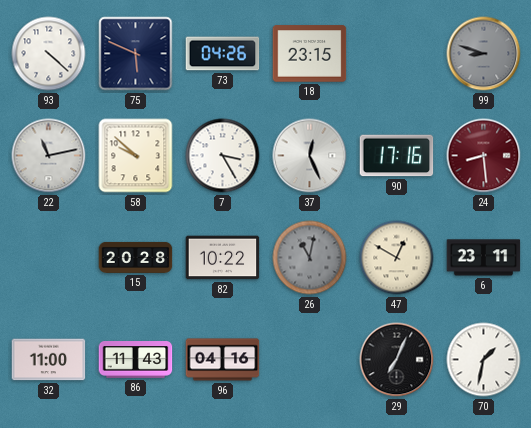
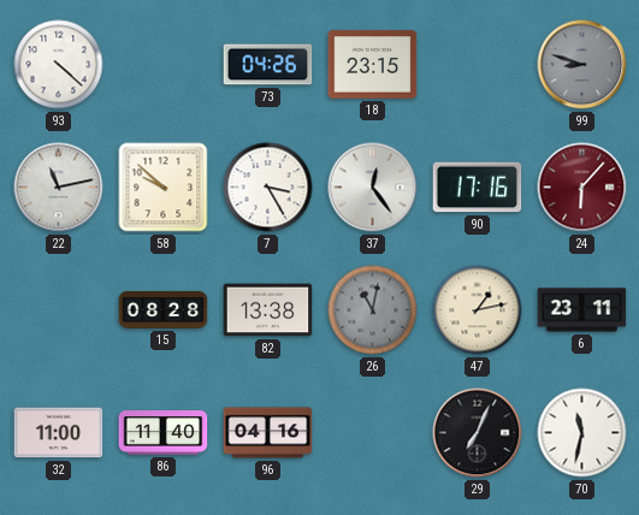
75: 5:49 -> none
37: 12:26 -> 12:24
24: 8:29 -> 6:07
15: 20:28 -> 08:28
82: 10:22 -> 13:38
47: 12:50 -> 1:13
86: 11:43 -> 11:40
70: 1:32 -> 11:32
